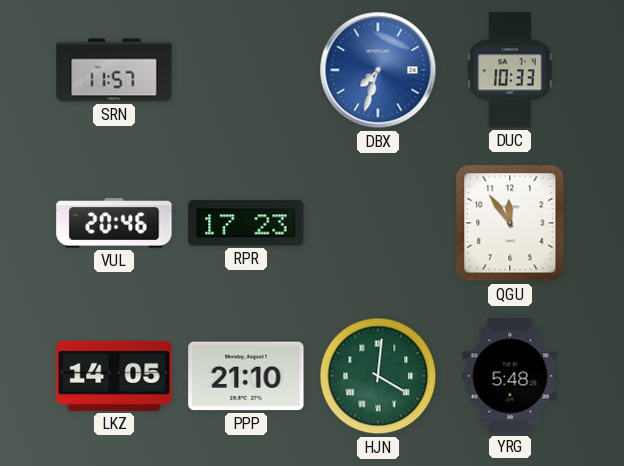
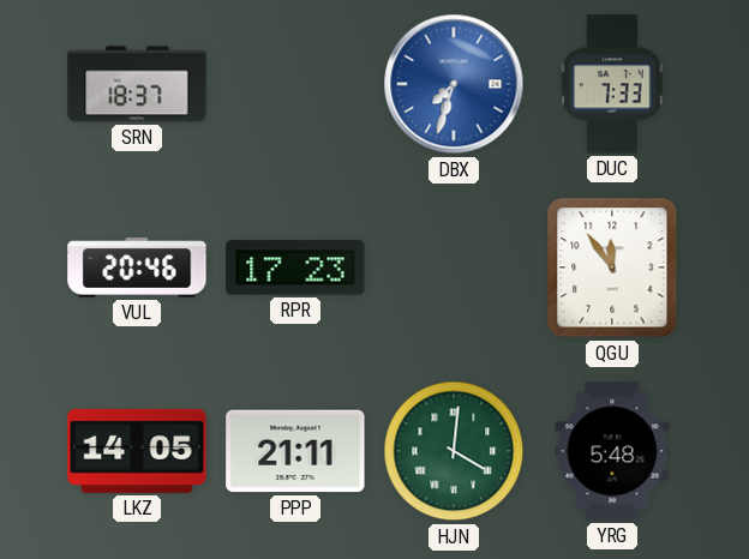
SRN: 11:57 -> 18:37
DUC: 10:33 -> 7:33
PPP: 21:10 -> 21:11
